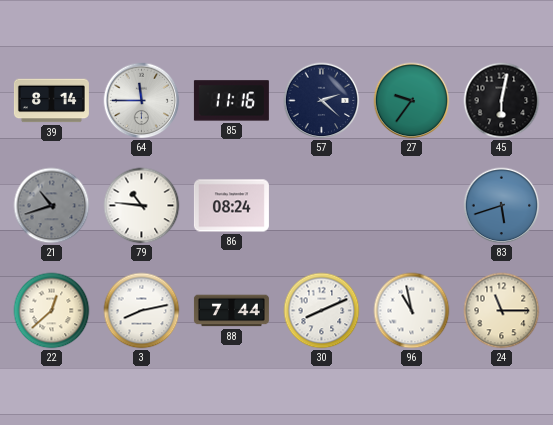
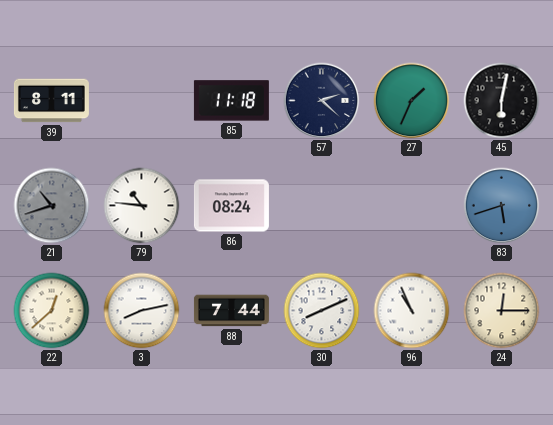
39: 8:14 -> 8:11
64: 11:45 -> none
85: 11:16 -> 11:18
27: 9:36 -> 1:34
96: 10:58 -> 10:56
24: 11:15 -> 12:15
